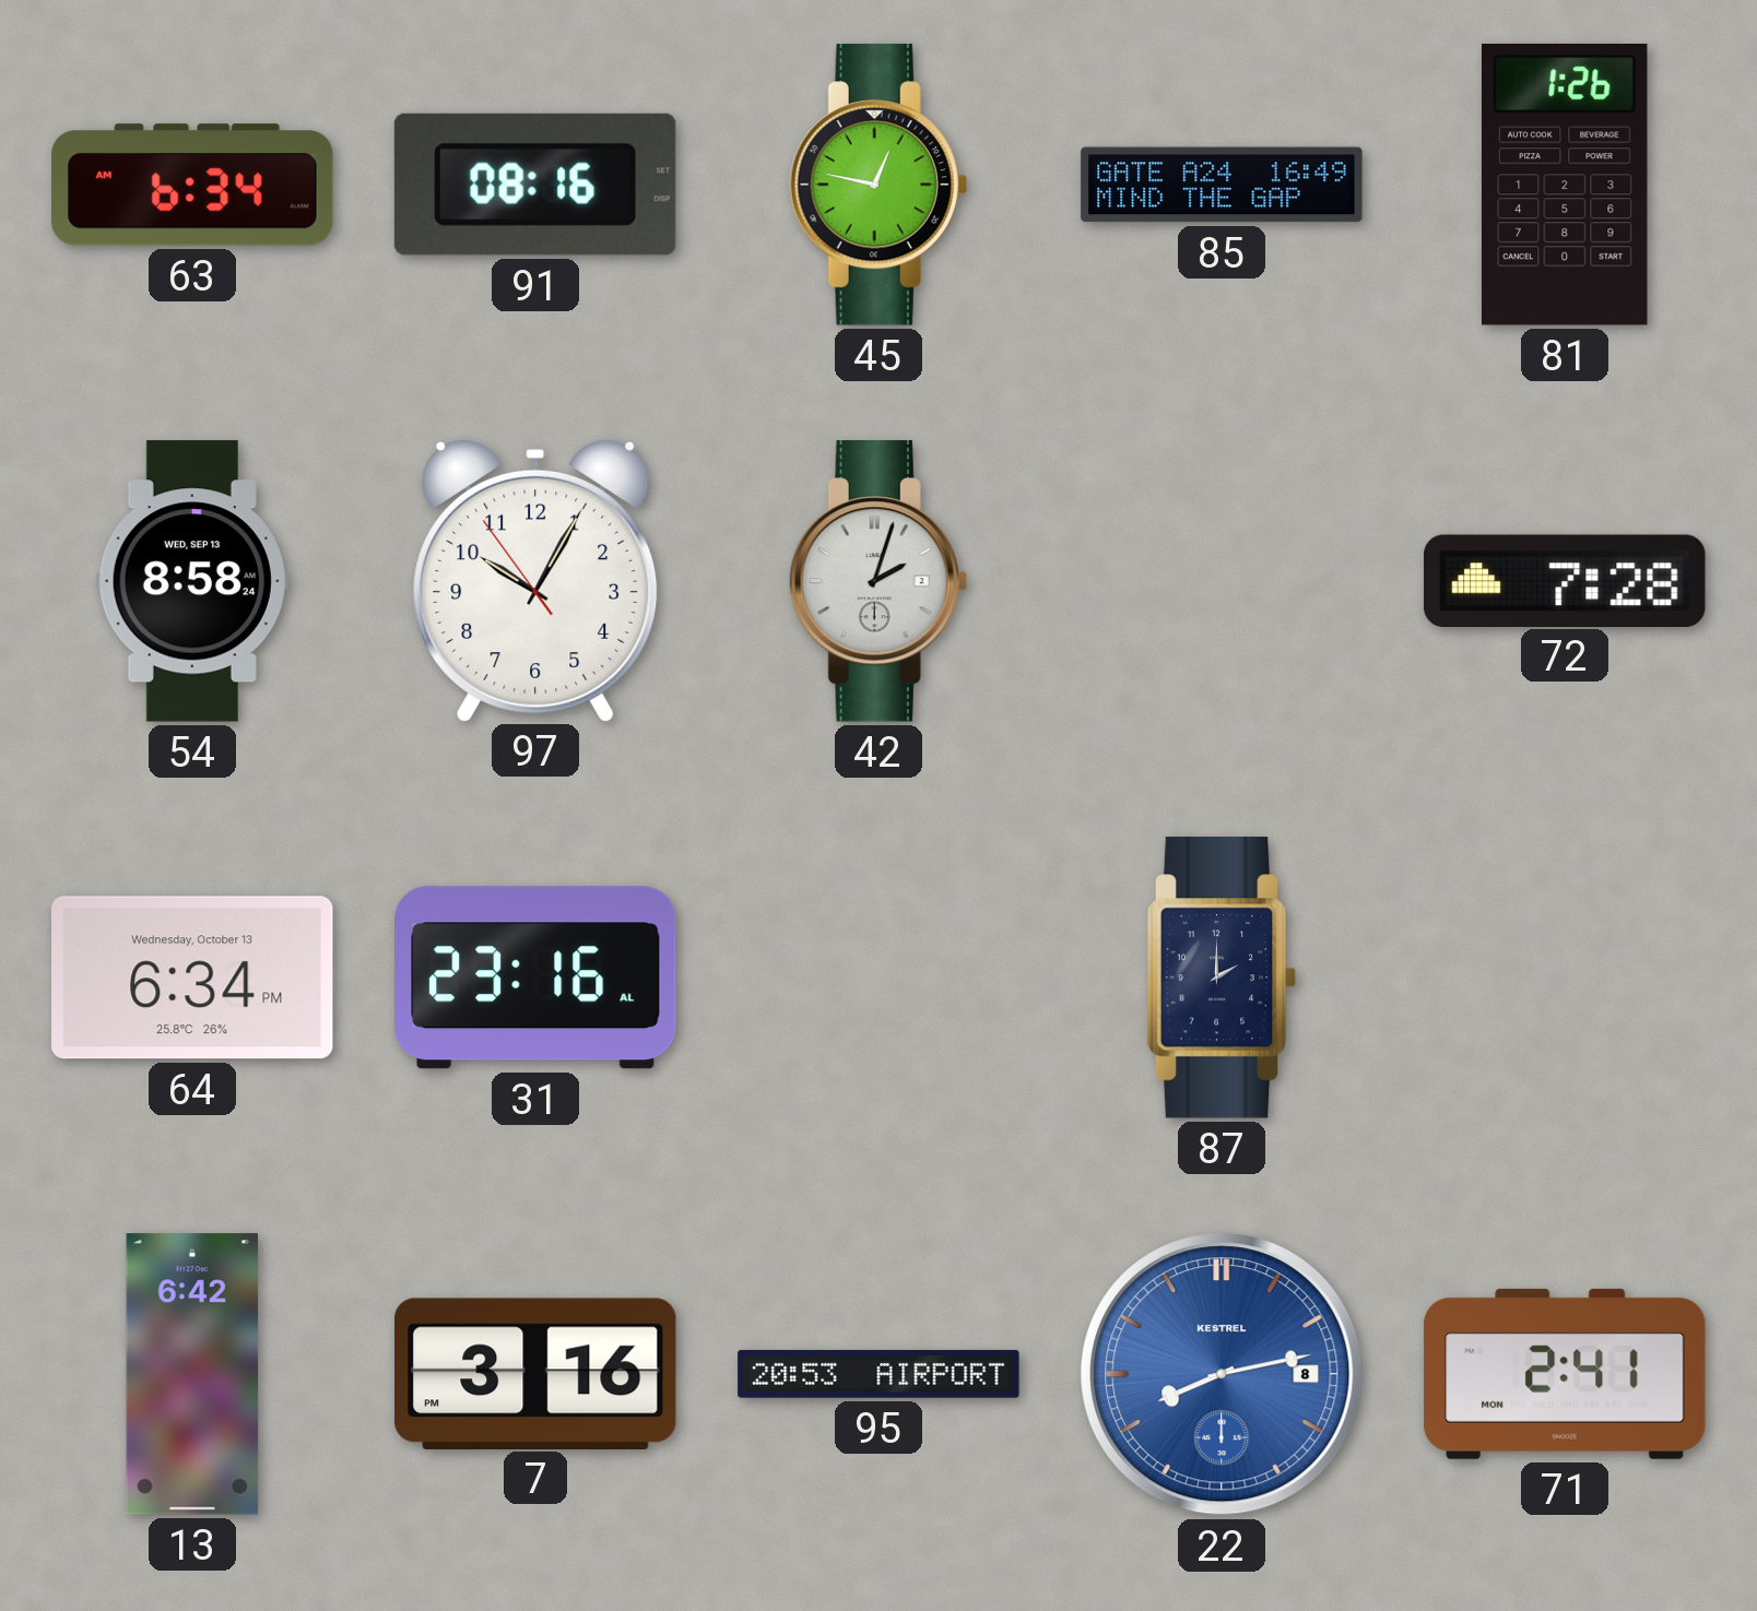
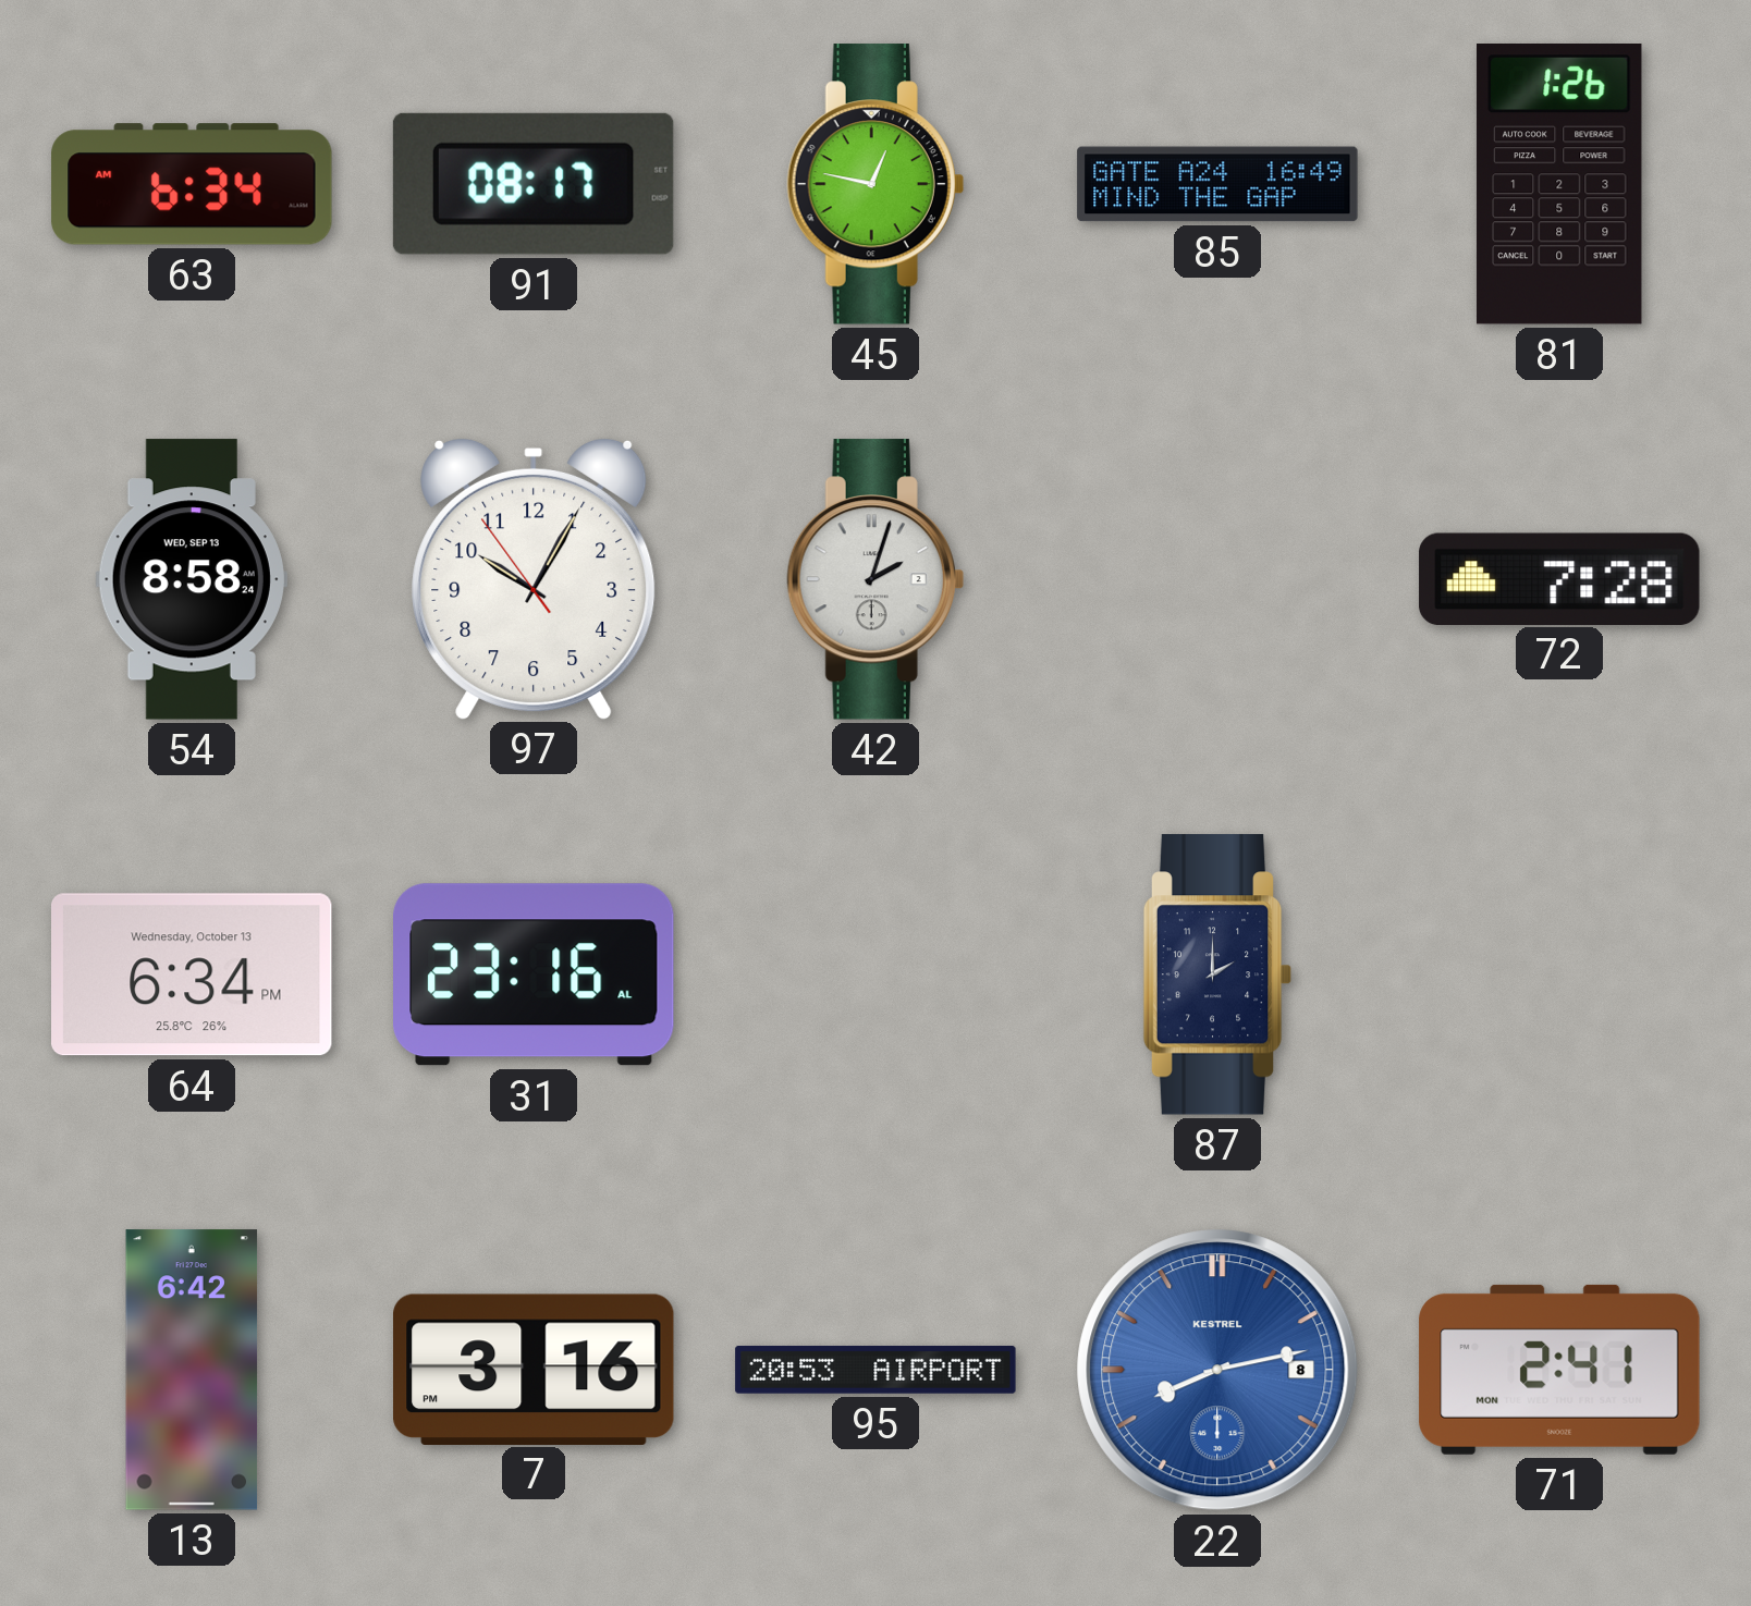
91: 08:16 -> 08:17
